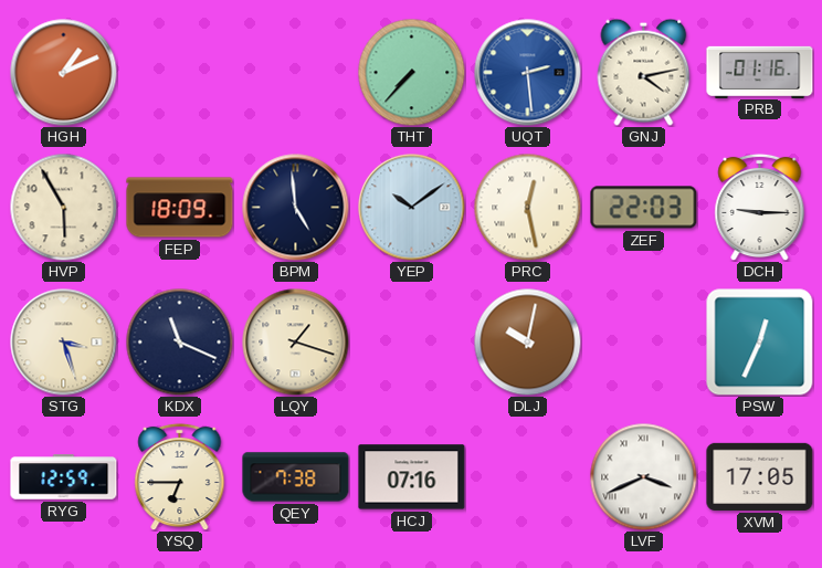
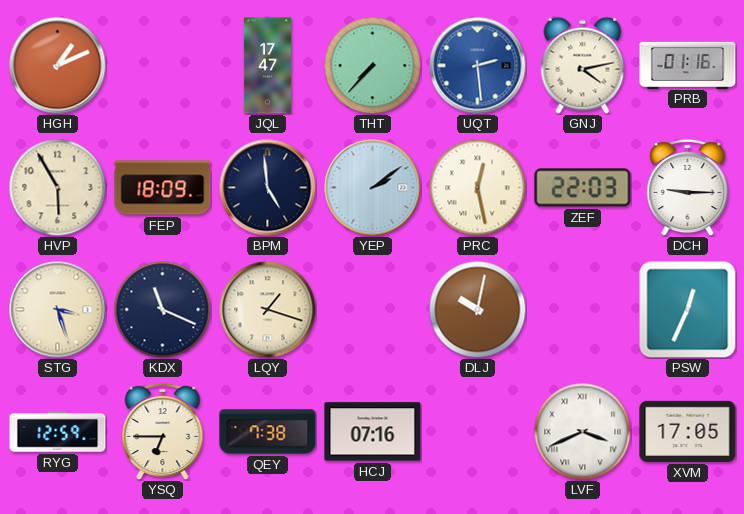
JQL: none -> 17:47
YEP: 10:09 -> 2:09
